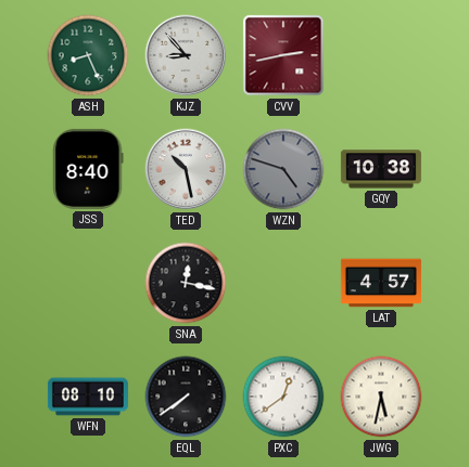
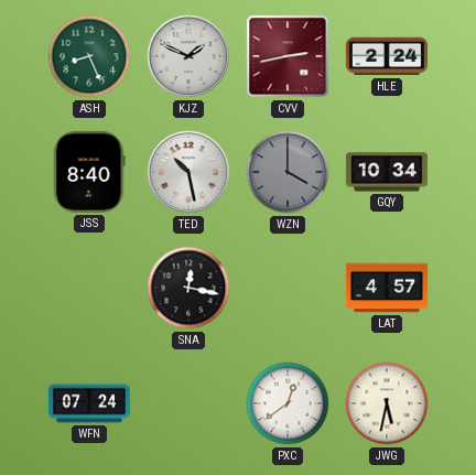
KJZ: 8:53 -> 1:49
HLE: none -> 2:24
WZN: 4:48 -> 4:00
GQY: 10:38 -> 10:34
WFN: 08:10 -> 07:24
EQL: 7:39 -> none
